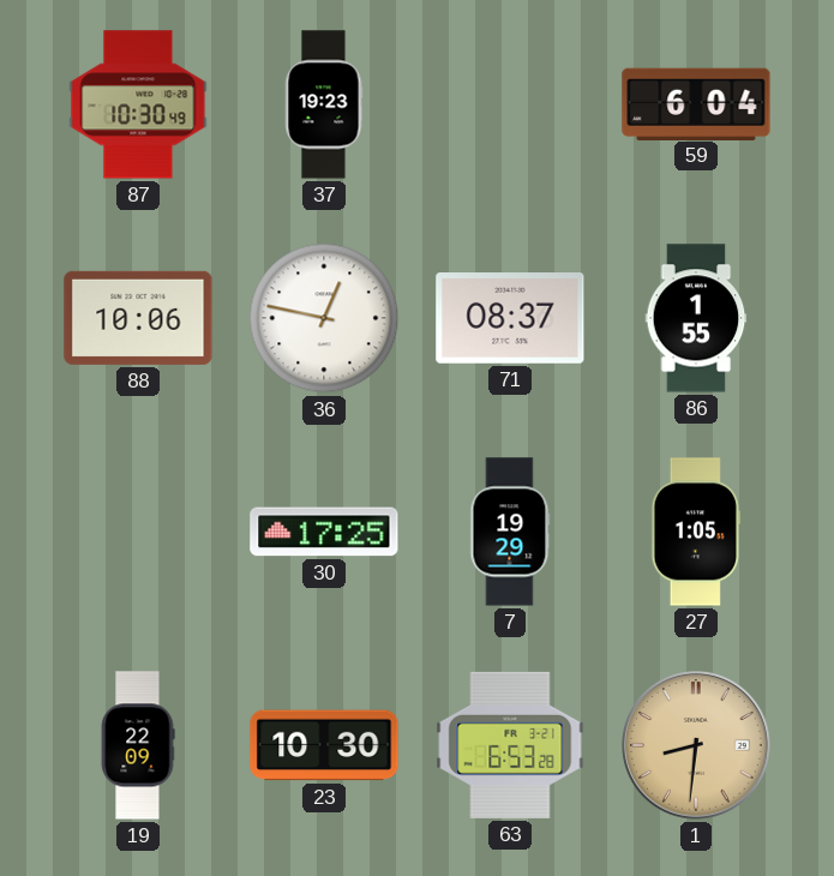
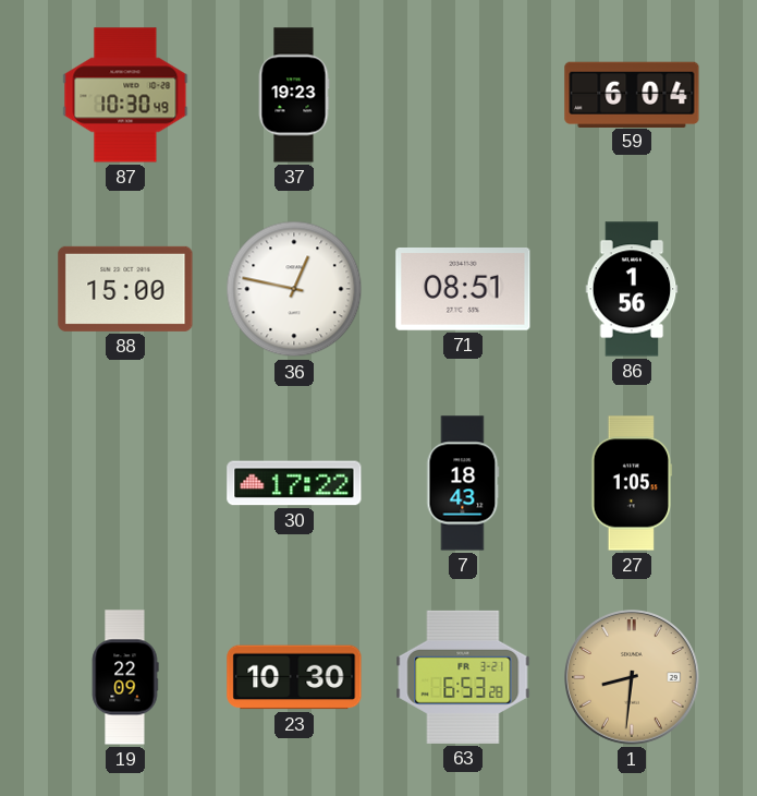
88: 10:06 -> 15:00
71: 08:37 -> 08:51
86: 1:55 -> 1:56
30: 17:25 -> 17:22
7: 19:29 -> 18:43
